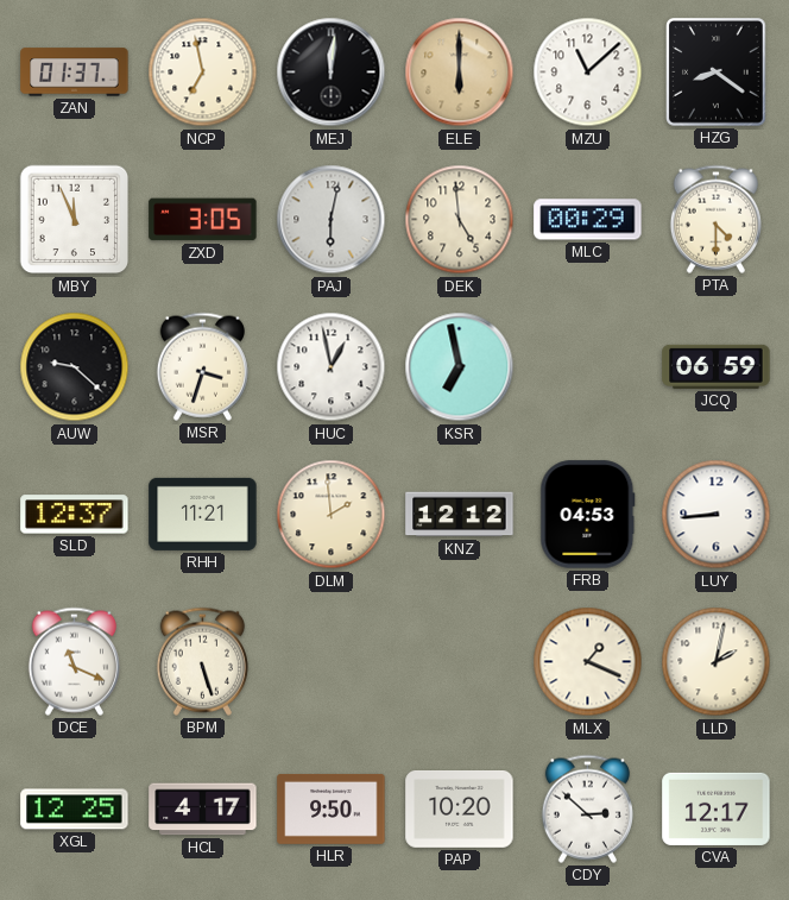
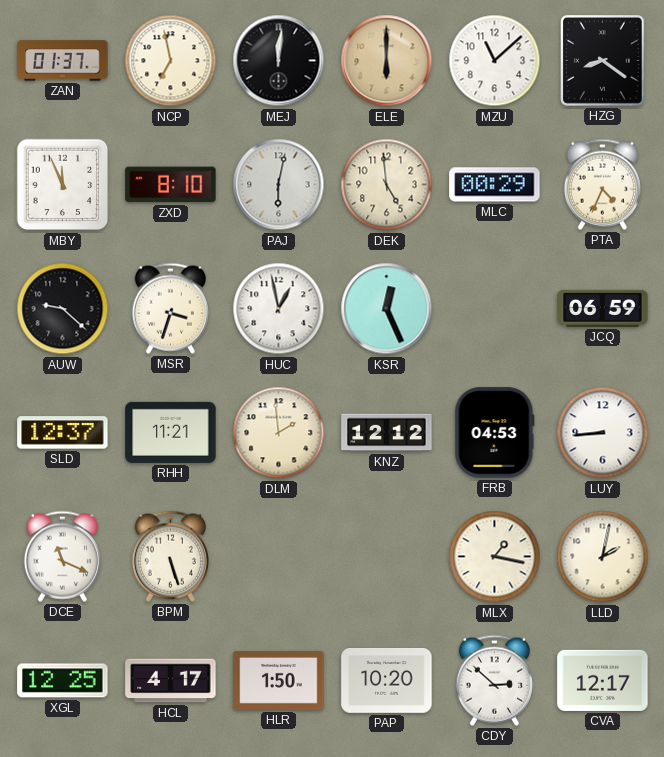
ZXD: 3:05 -> 8:10
PTA: 4:30 -> 4:34
KSR: 6:58 -> 12:26
MLX: 1:19 -> 1:17
HLR: 9:50 -> 1:50
